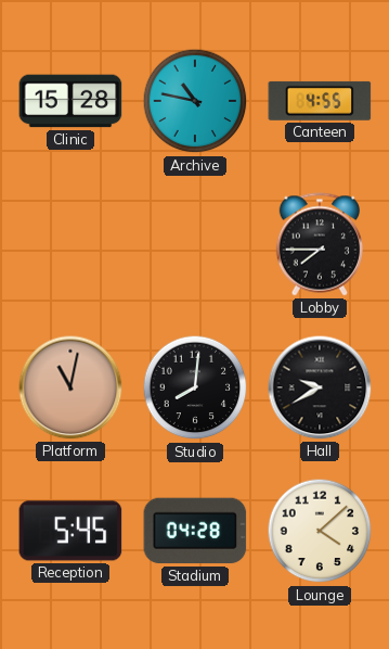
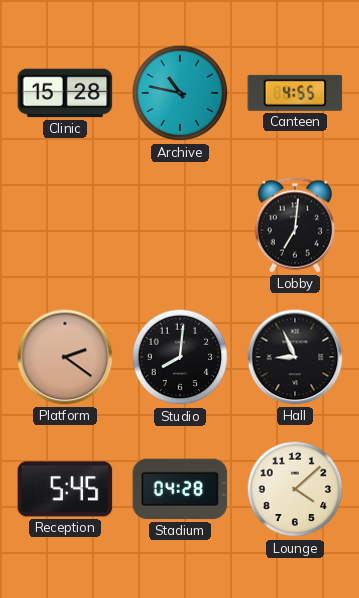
Lobby: 7:45 -> 7:01
Platform: 11:02 -> 2:21
Hall: 9:40 -> 8:56
